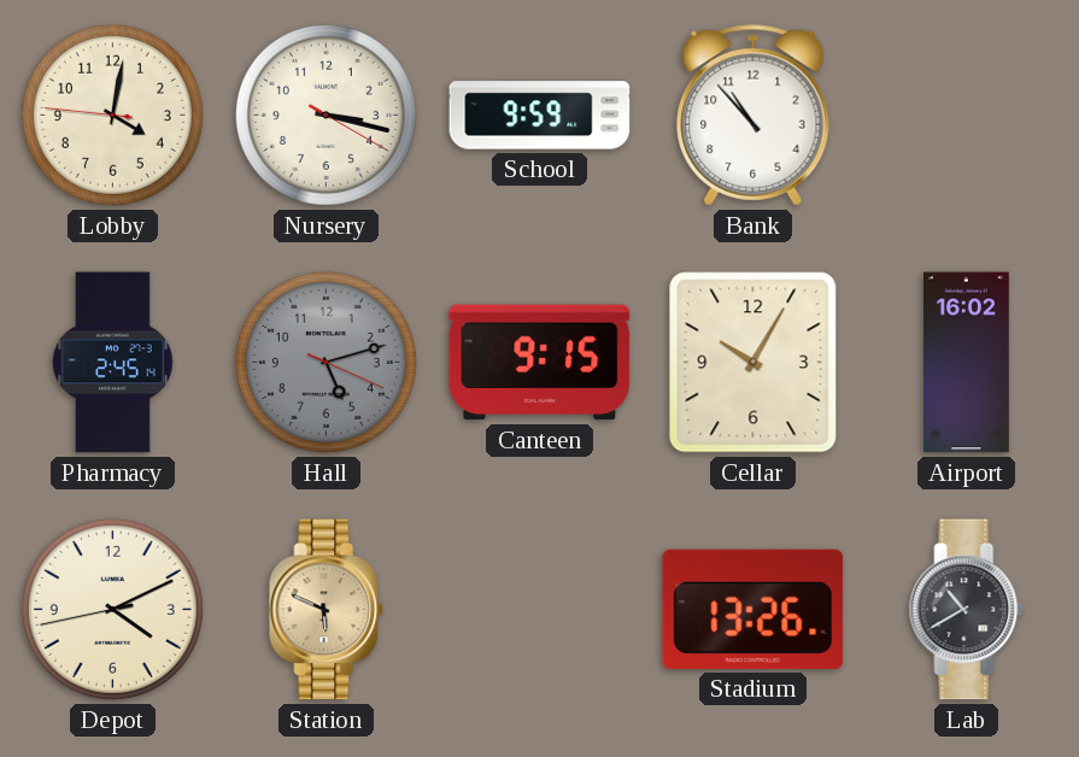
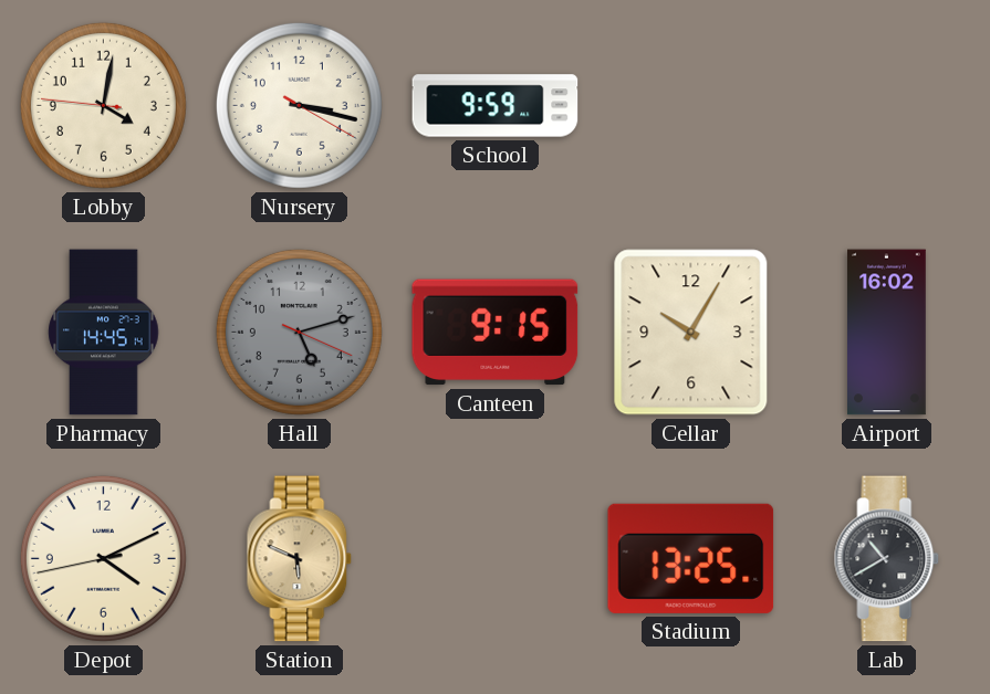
Bank: 10:53 -> none
Pharmacy: 2:45 -> 14:45
Stadium: 13:26 -> 13:25
